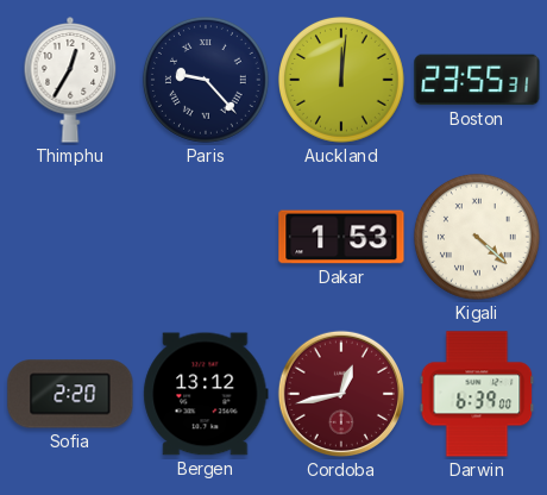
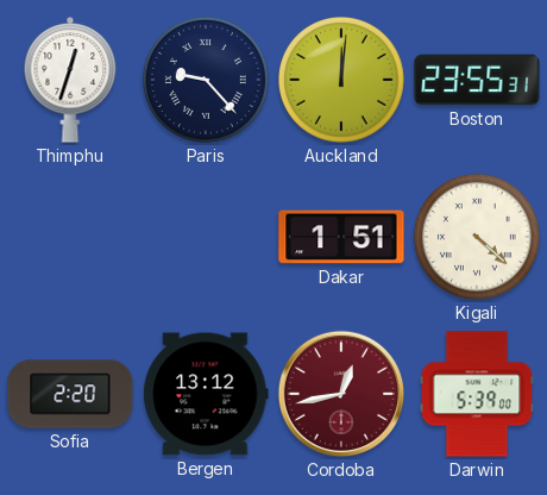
Thimphu: 12:35 -> 12:33
Dakar: 1:53 -> 1:51
Darwin: 6:39 -> 5:39
